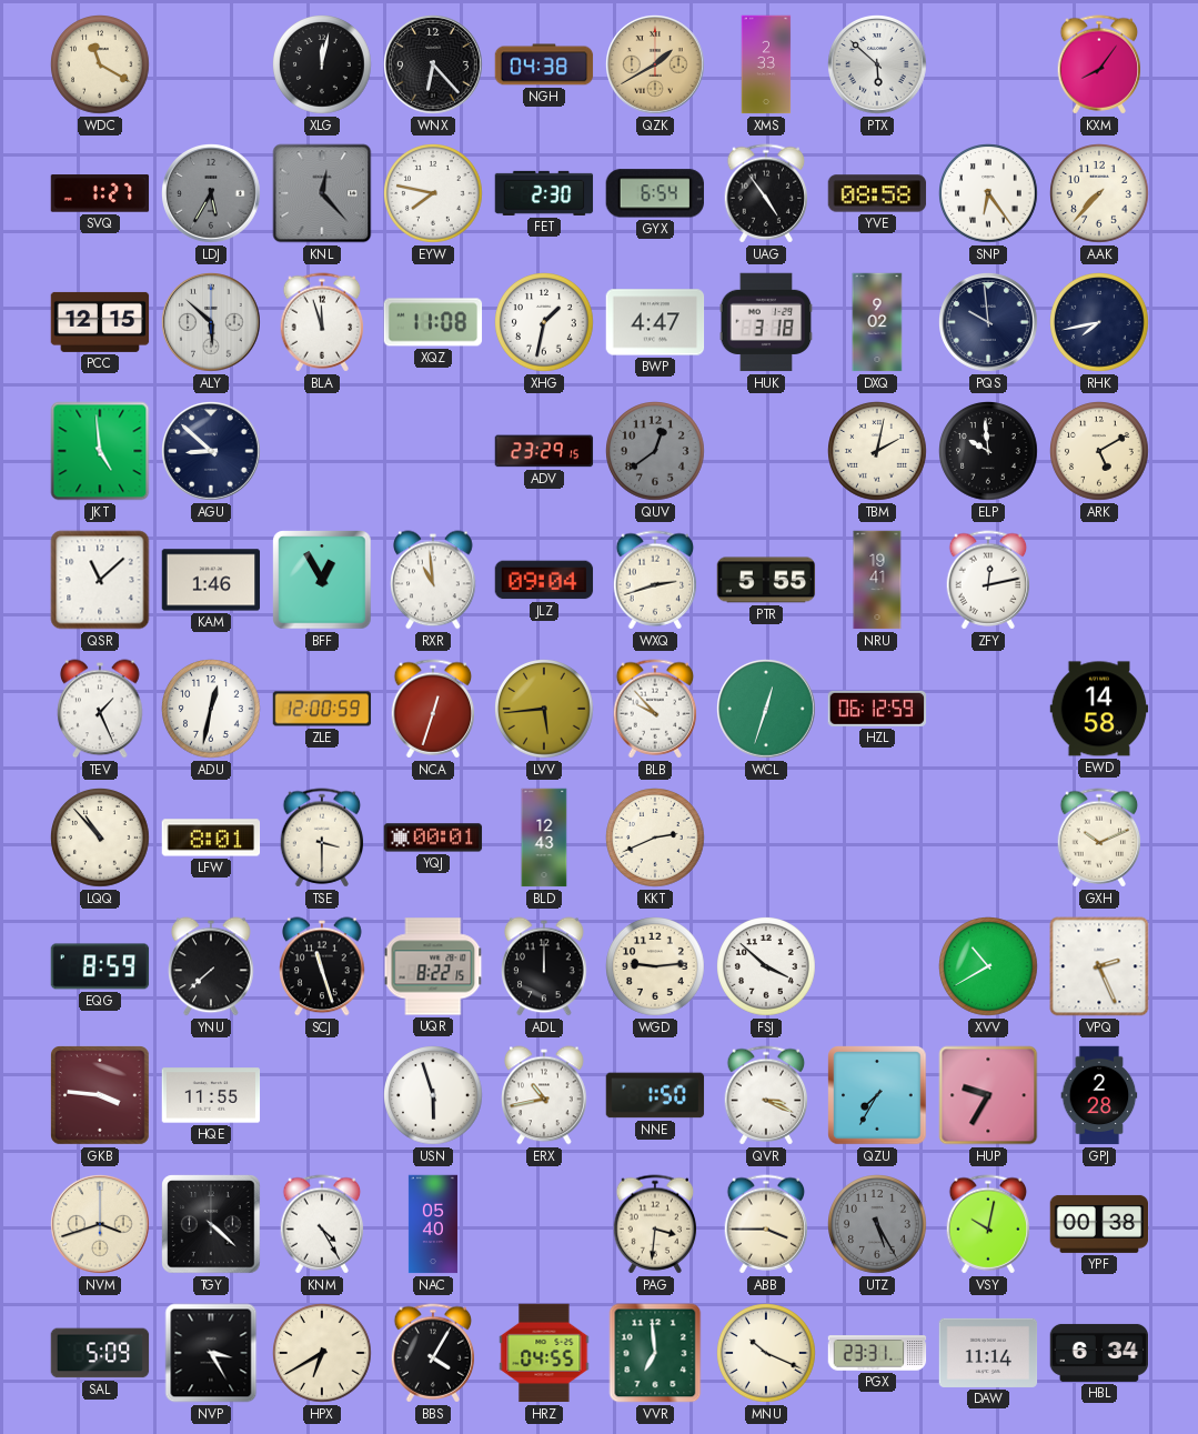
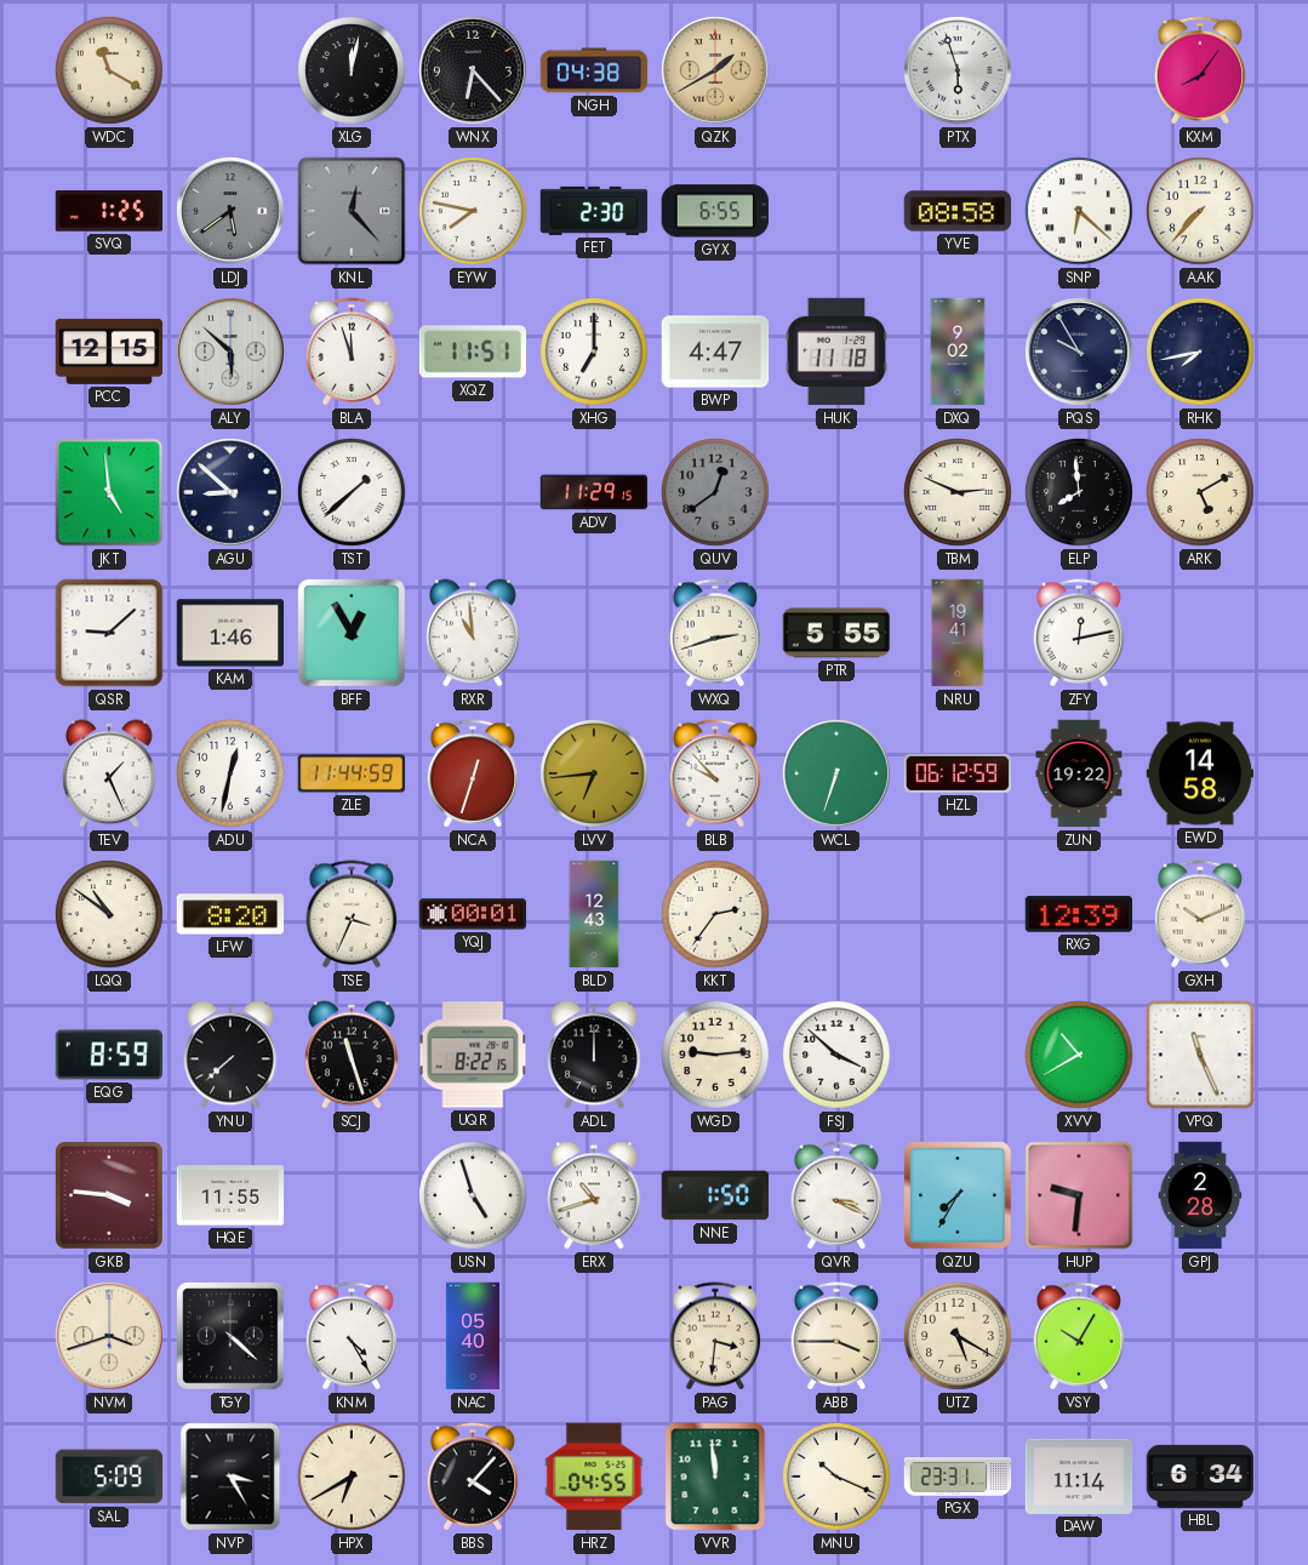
XMS: 2:33 -> none
PTX: 5:52 -> 5:57
SVQ: 1:27 -> 1:25
LDJ: 5:35 -> 5:39
GYX: 6:54 -> 6:55
UAG: 4:54 -> none
SNP: 6:24 -> 6:22
XQZ: 11:08 -> 11:51
XHG: 1:32 -> 7:00
HUK: 3:18 -> 11:18
PQS: 9:59 -> 9:55
TST: none -> 1:38
ADV: 23:29 -> 11:29
TBM: 2:02 -> 2:49
ELP: 9:59 -> 7:59
QSR: 11:08 -> 9:08
JLZ: 09:04 -> none
ZLE: 12:00 -> 11:44
LVV: 5:44 -> 6:44
WCL: 12:33 -> 6:33
ZUN: none -> 19:22
LQQ: 10:53 -> 10:51
LFW: 8:01 -> 8:20
TSE: 3:30 -> 3:34
KKT: 2:41 -> 2:36
RXG: none -> 12:39
VPQ: 2:26 -> 11:26
USN: 5:57 -> 4:57
ERX: 10:43 -> 10:42
HUP: 9:35 -> 9:31
UTZ: 5:25 -> 5:20
UTZ dial: grey -> cream
VSY: 10:02 -> 10:05
YPF: 00:38 -> none
BBS: 4:05 -> 4:07
VVR: 6:59 -> 11:59
